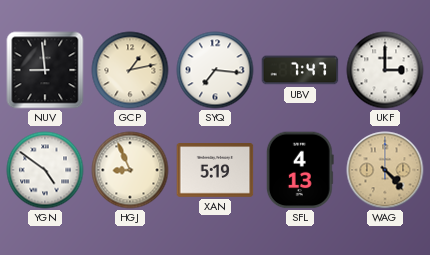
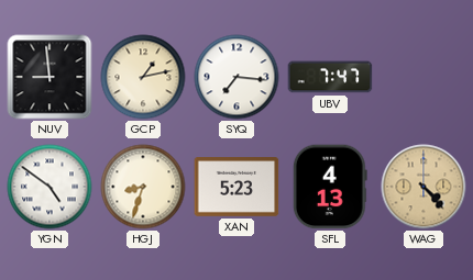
UKF: 3:00 -> none
HGJ: 8:56 -> 8:33
XAN: 5:19 -> 5:23
